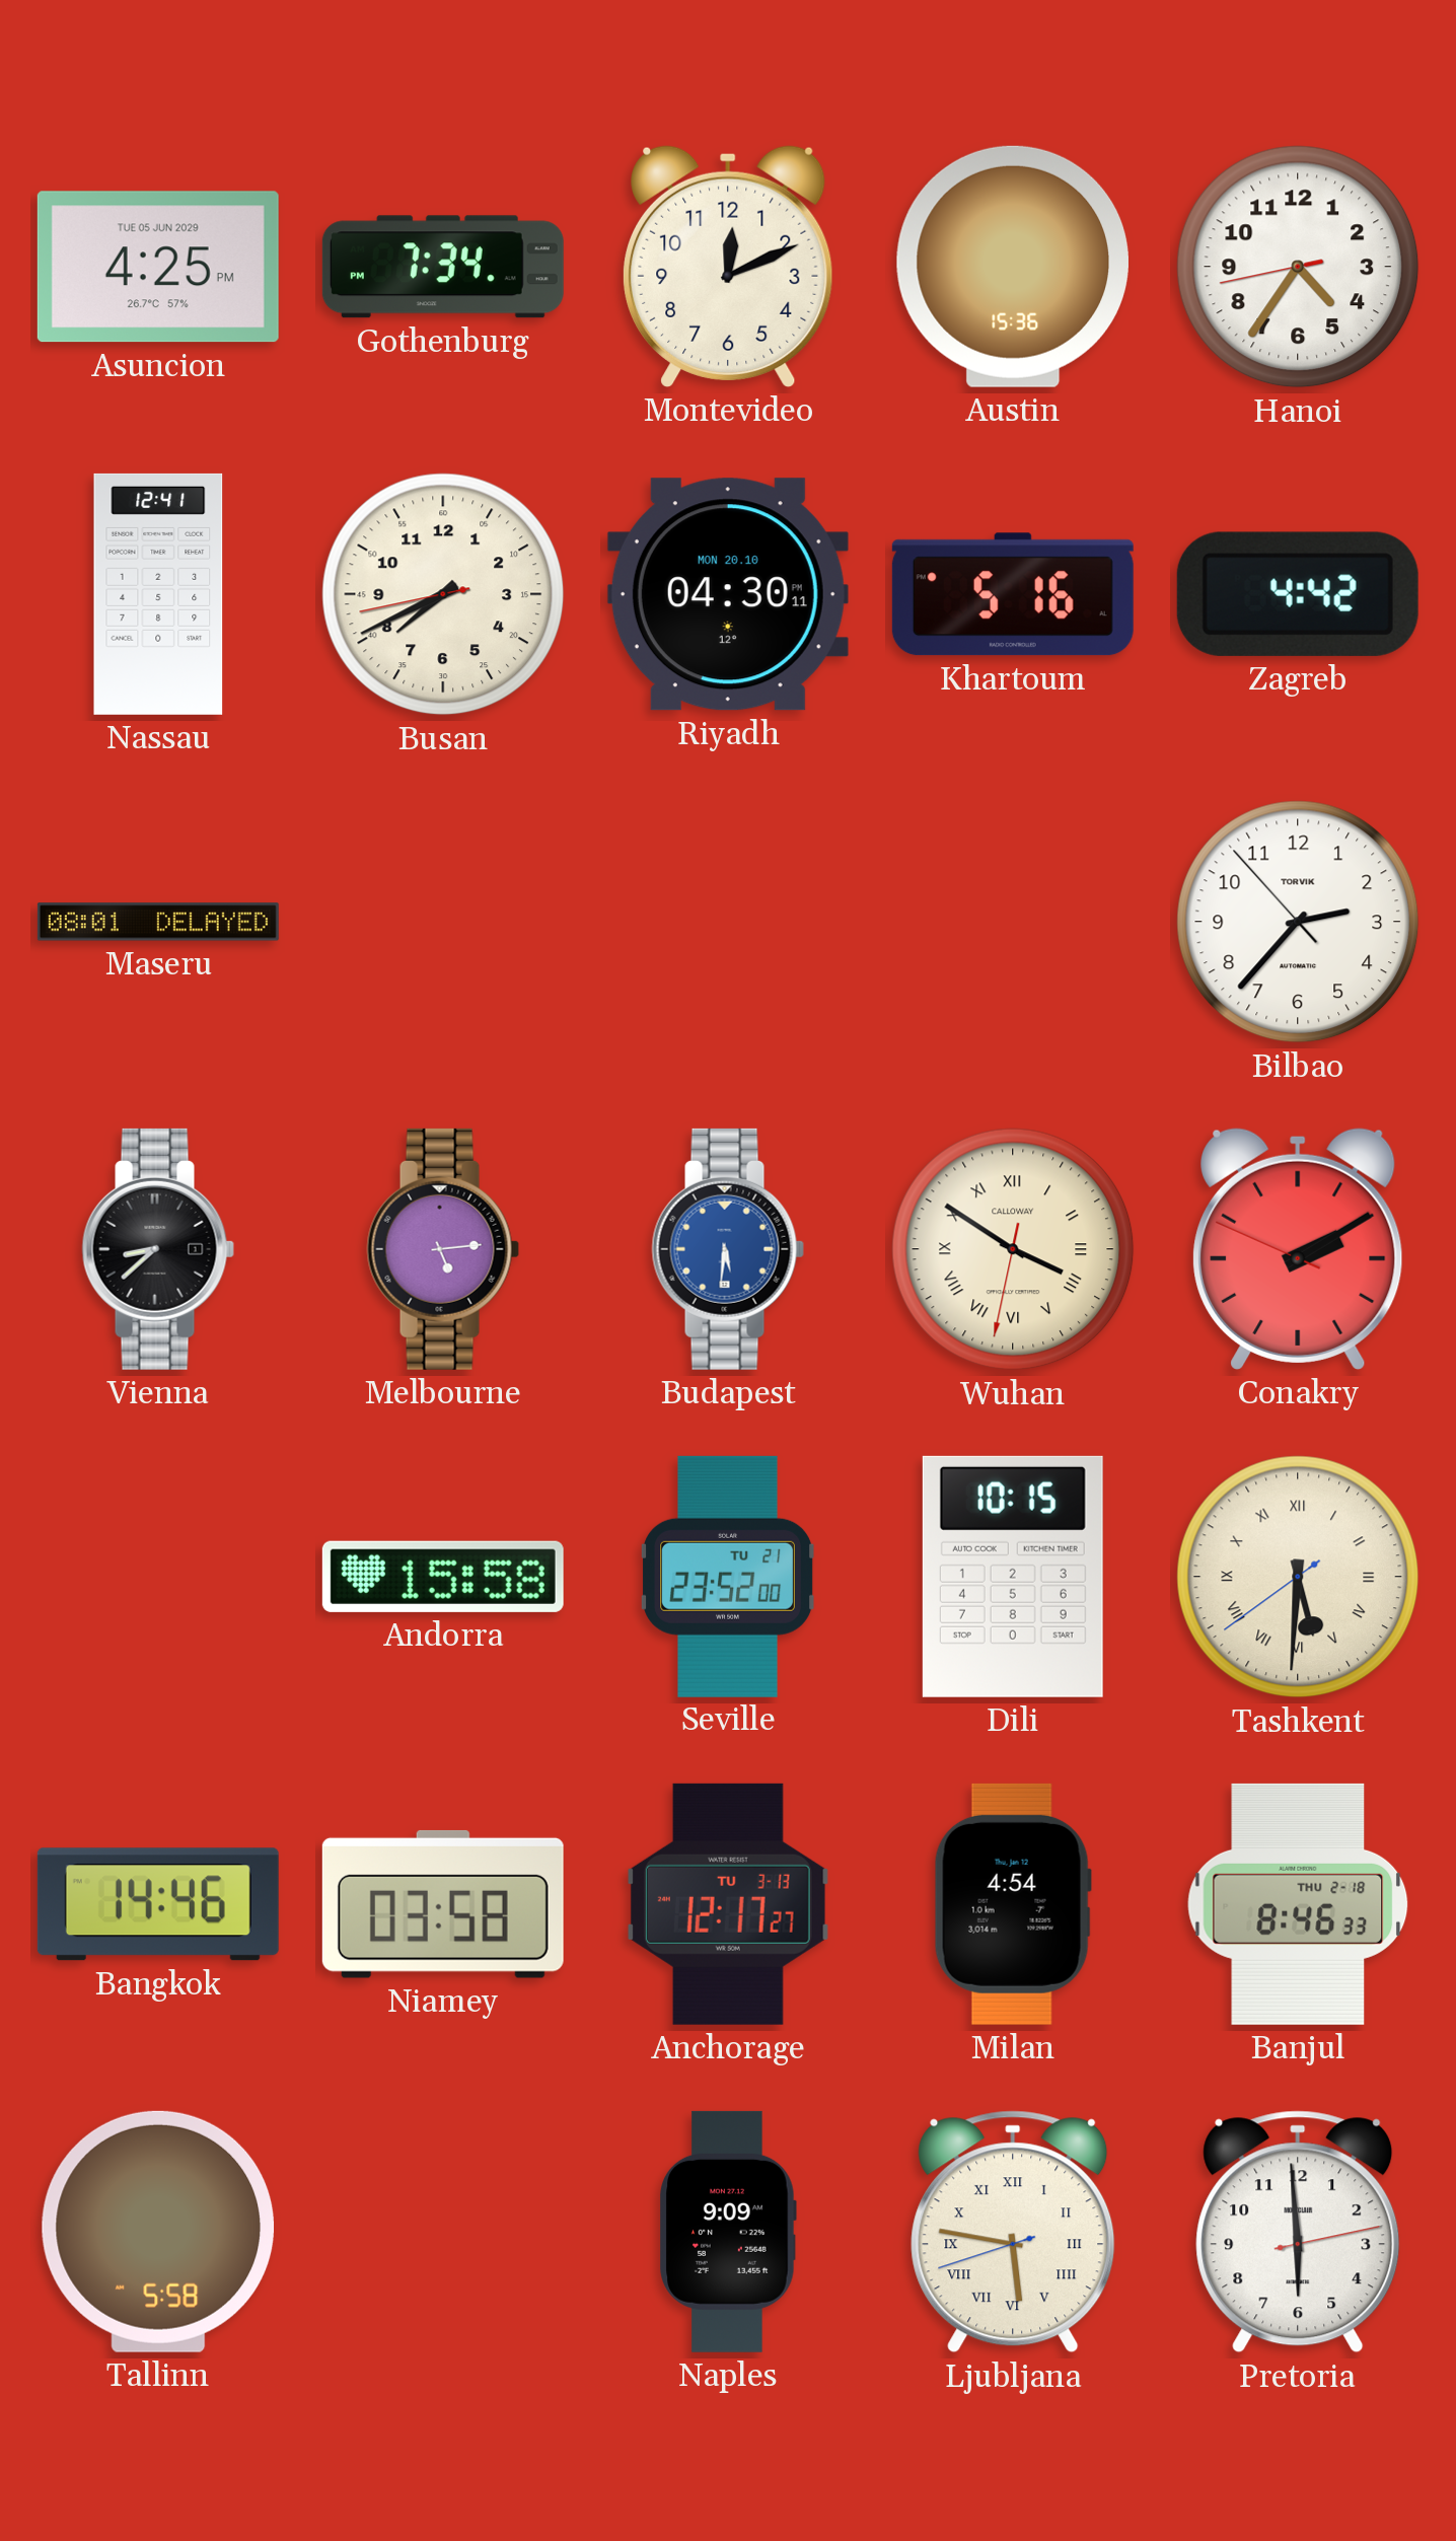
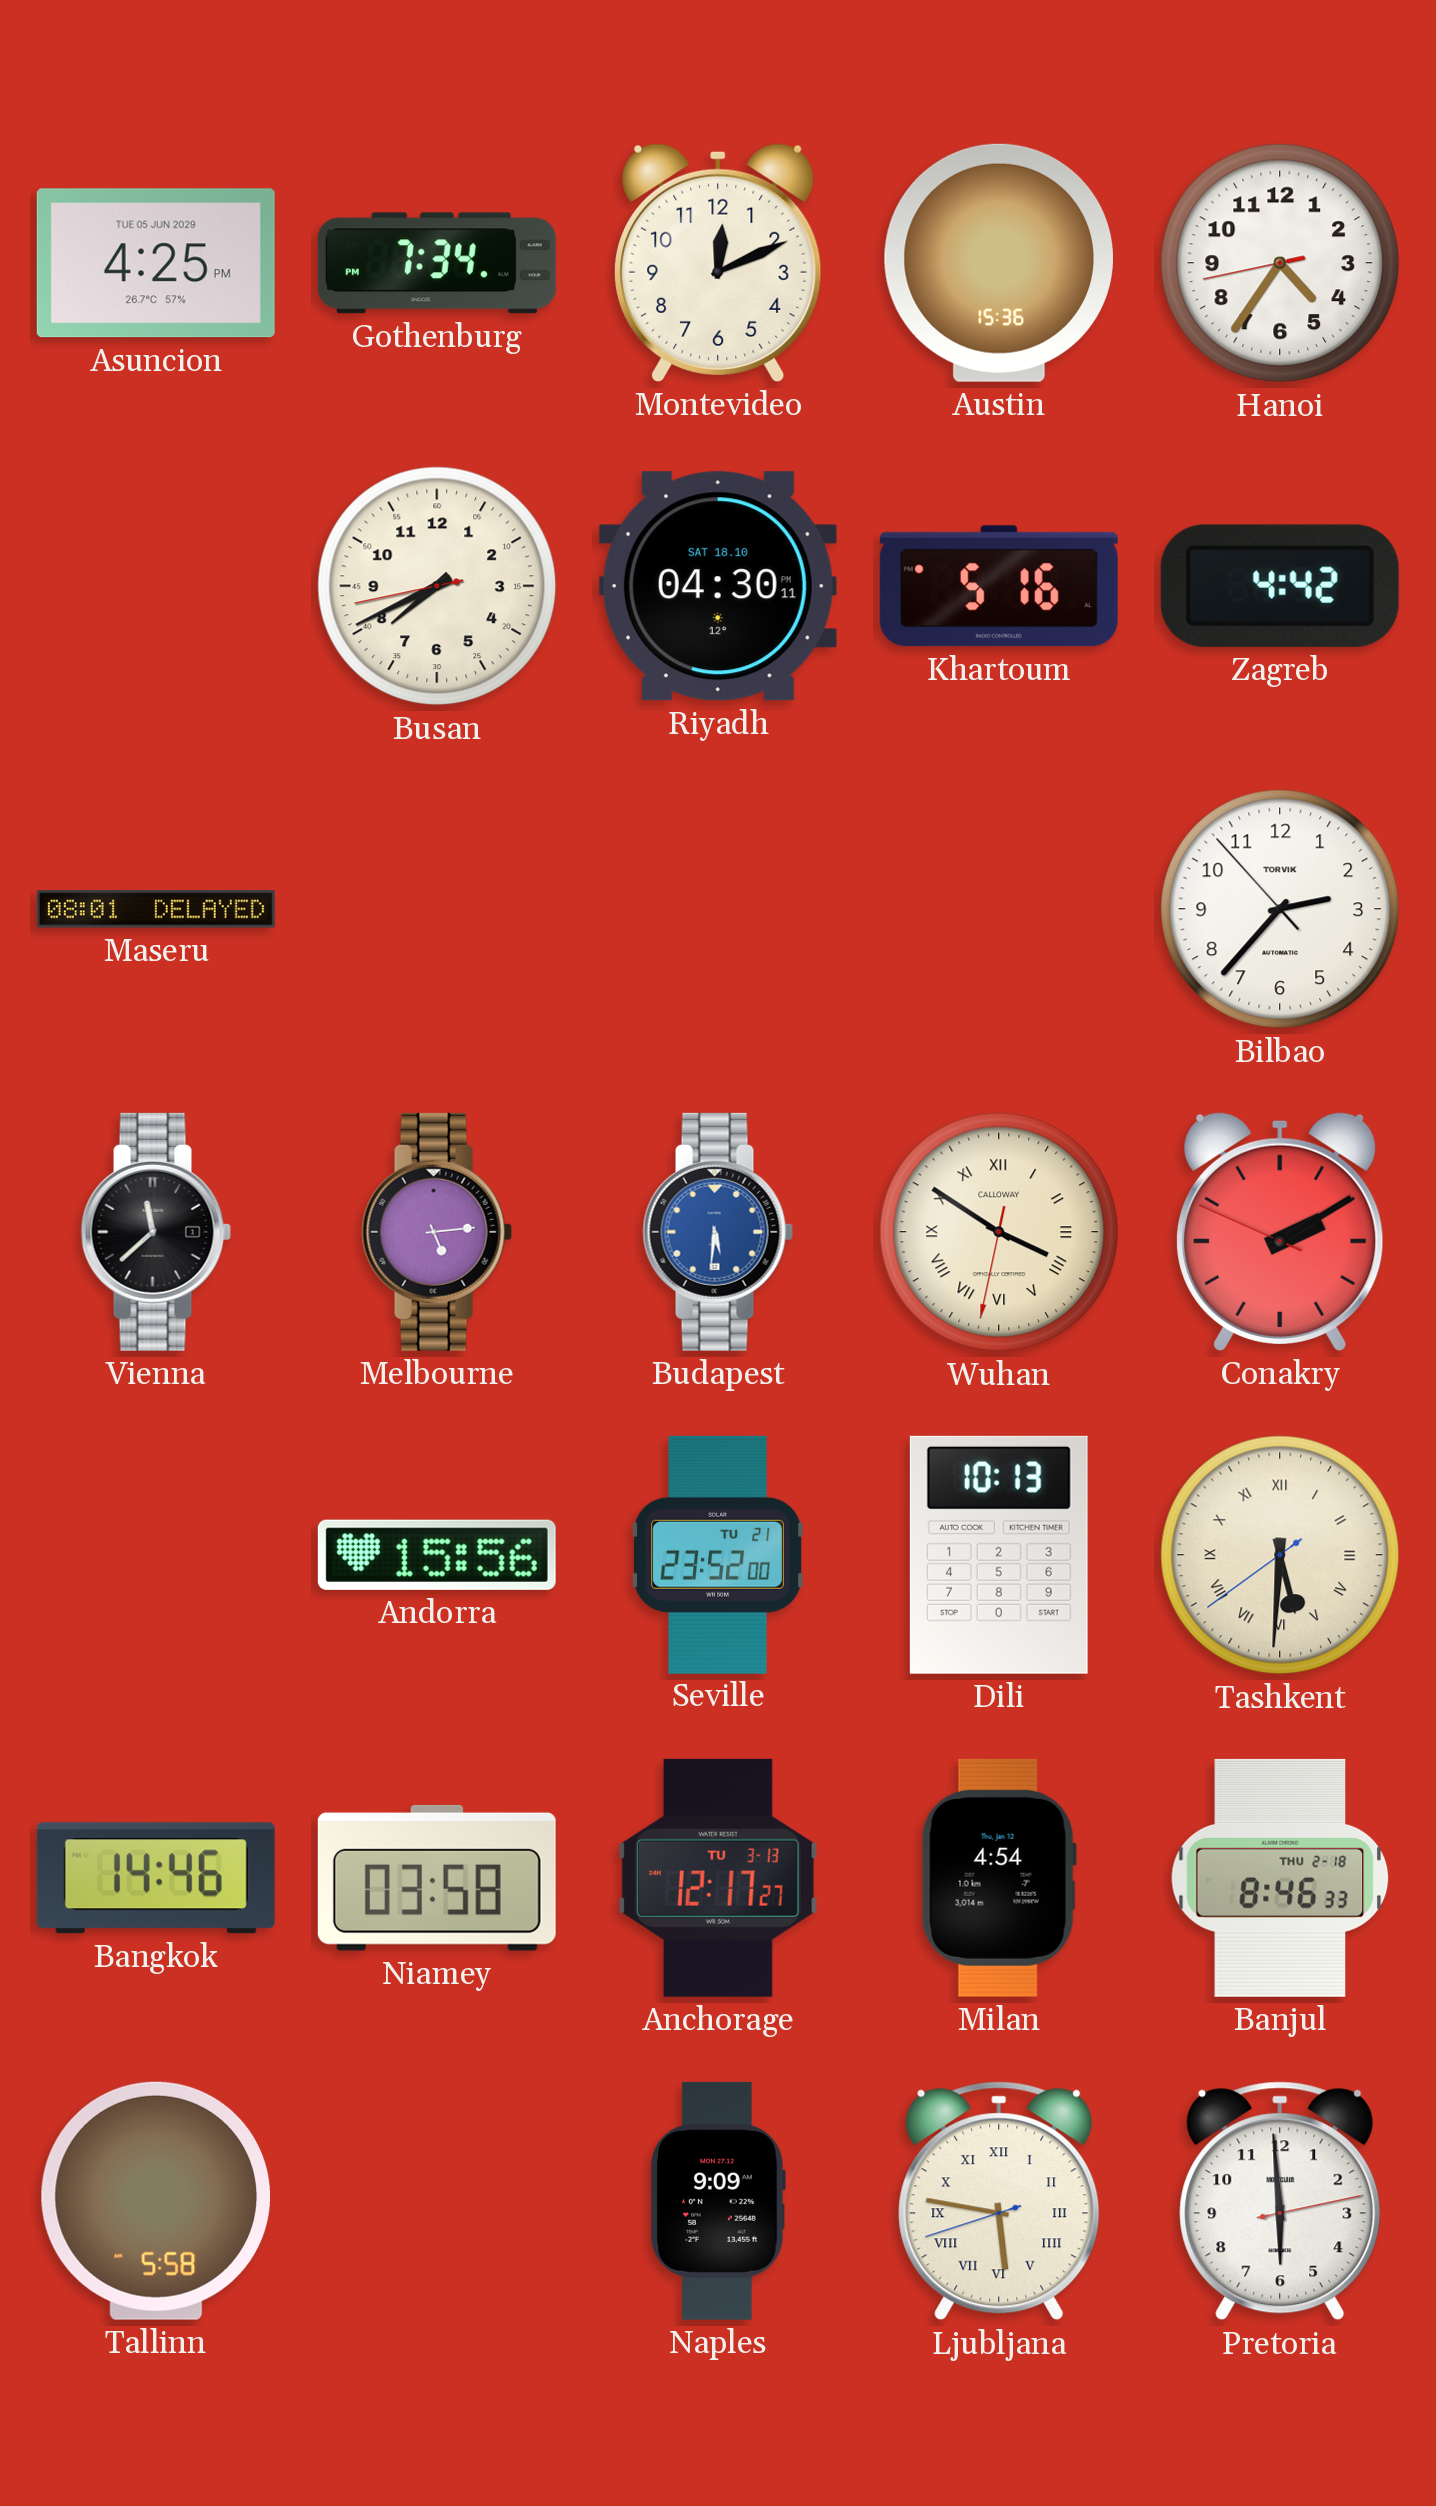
Nassau: 12:41 -> none
Riyadh date: MON 20.10 -> SAT 18.10
Vienna: 8:38 -> 11:38
Andorra: 15:58 -> 15:56
Dili: 10:15 -> 10:13
